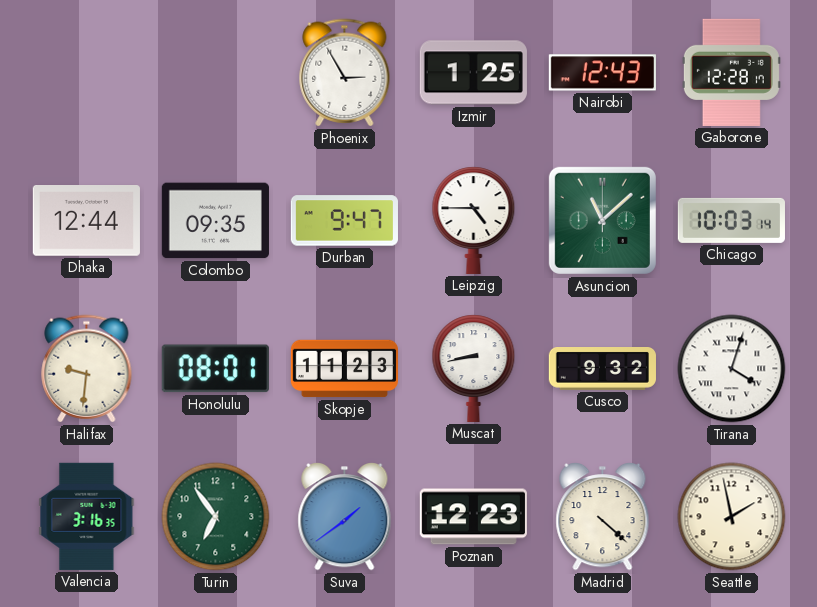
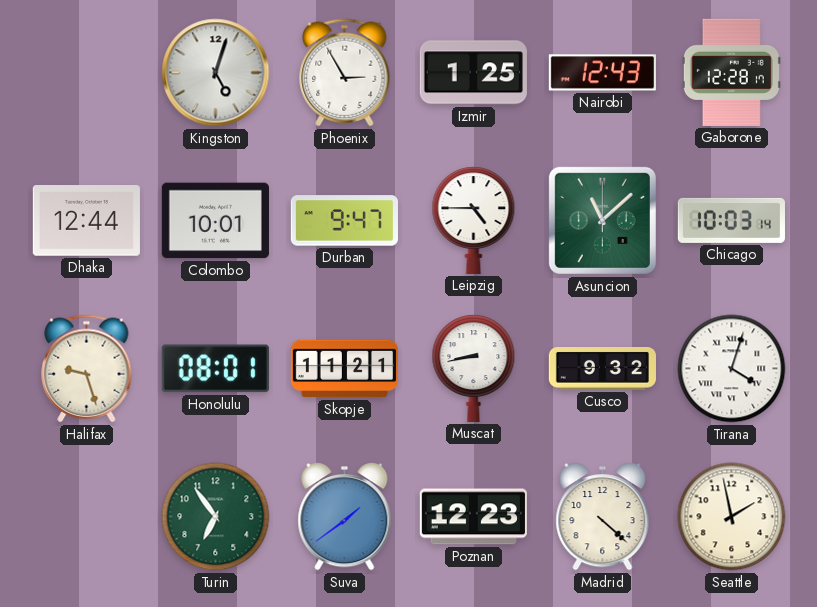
Kingston: none -> 5:03
Colombo: 09:35 -> 10:01
Halifax: 9:31 -> 9:27
Skopje: 11:23 -> 11:21
Valencia: 3:16 -> none
